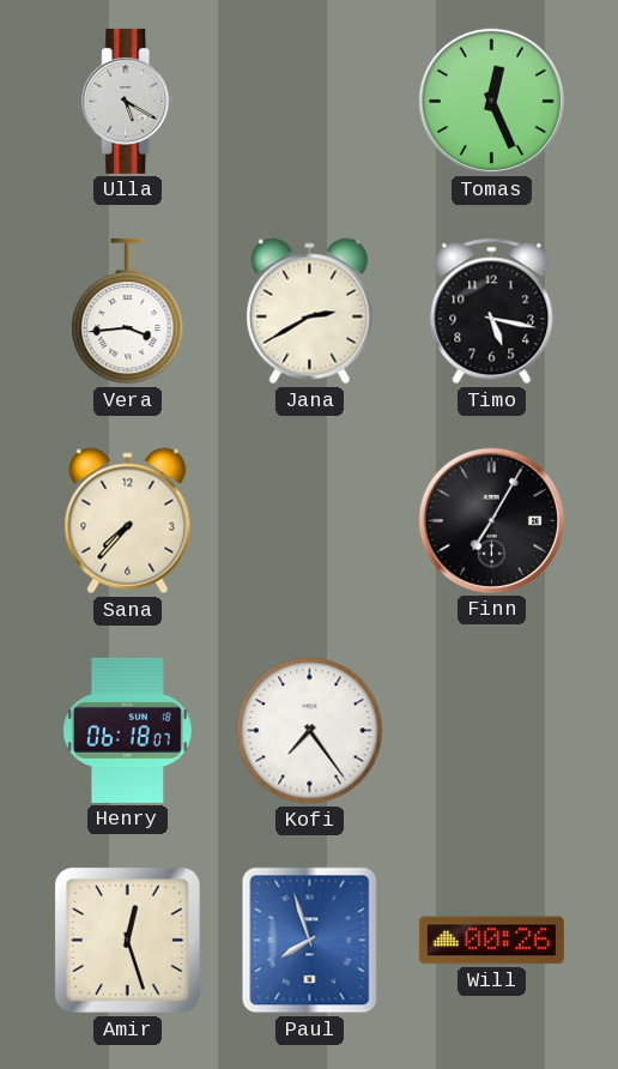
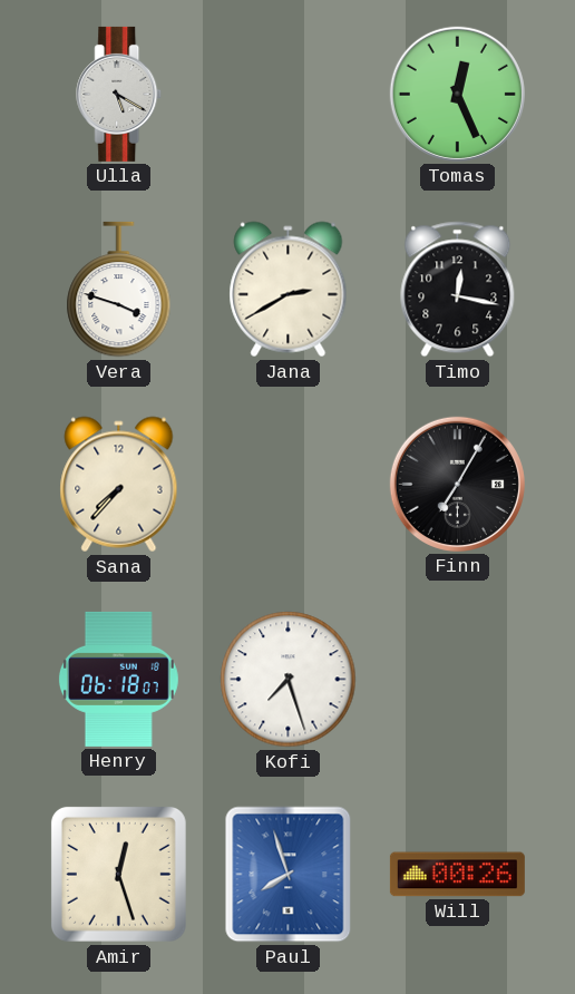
Vera: 3:44 -> 3:48
Timo: 5:17 -> 12:17
Kofi: 7:24 -> 7:27
